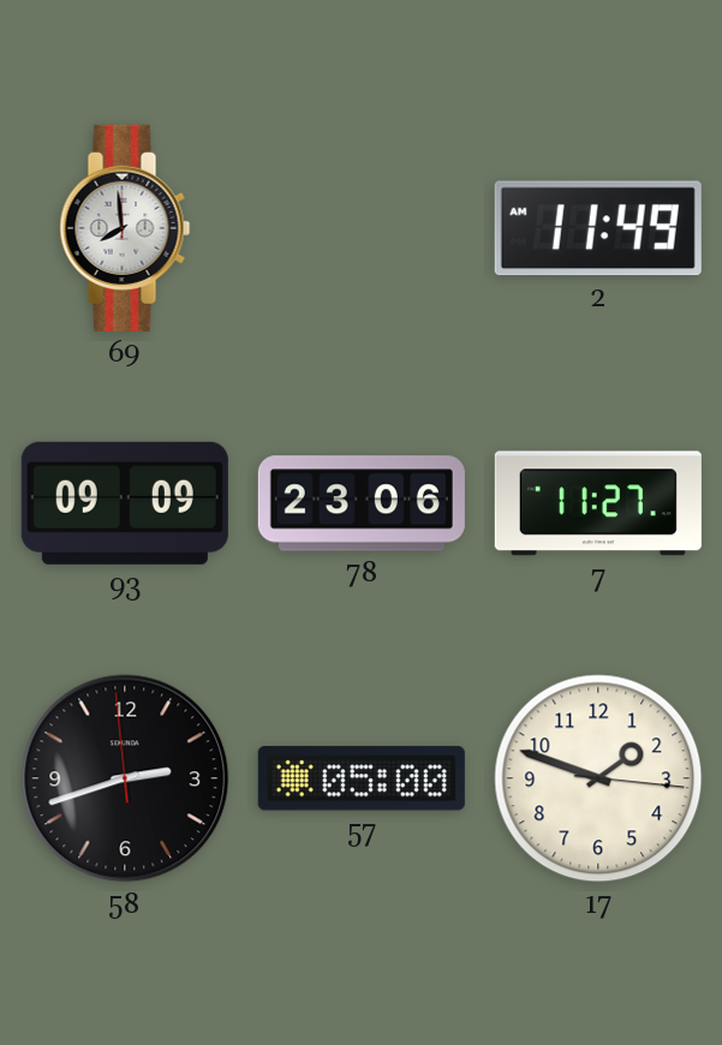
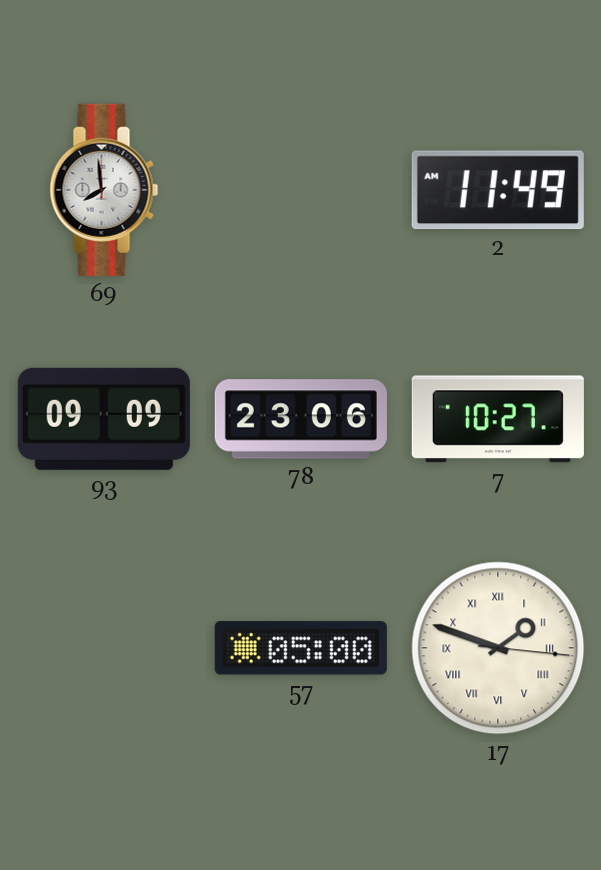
7: 11:27 -> 10:27
58: 2:41 -> none
17 numerals: Arabic -> Roman
